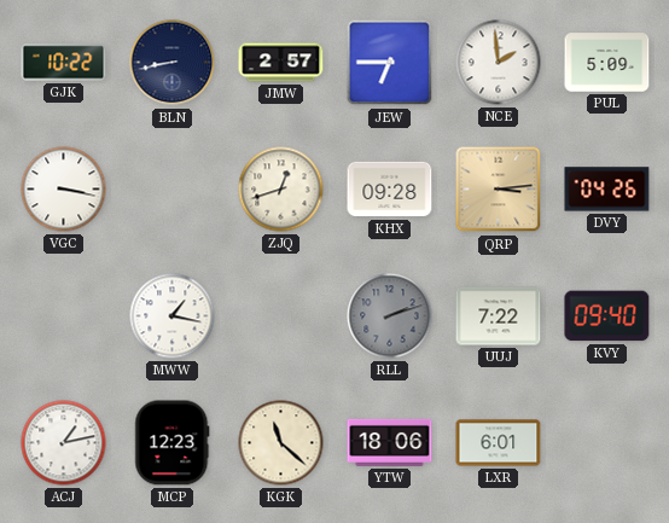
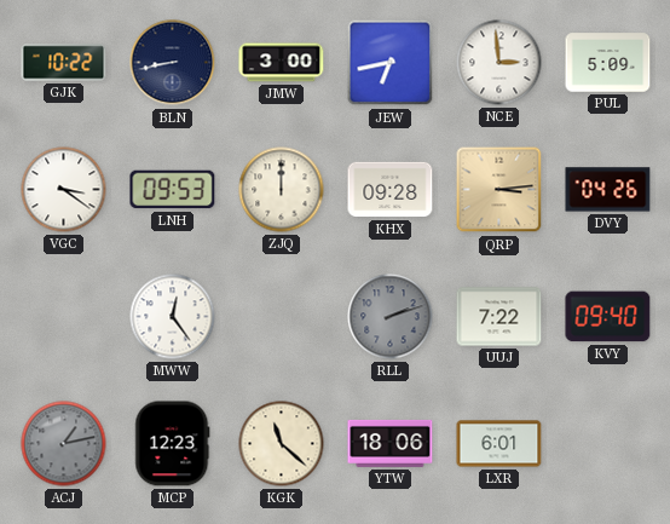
JMW: 2:57 -> 3:00
JEW: 6:45 -> 6:43
NCE: 1:59 -> 2:59
VGC: 3:17 -> 3:21
LNH: none -> 09:53
ZJQ: 12:42 -> 12:00
MWW: 1:17 -> 12:24
ACJ dial: white -> grey
